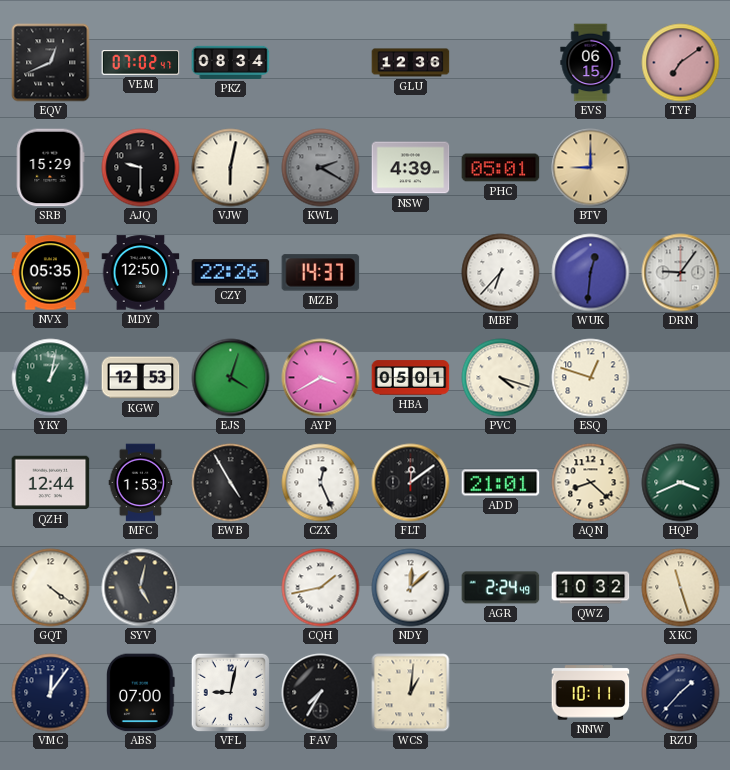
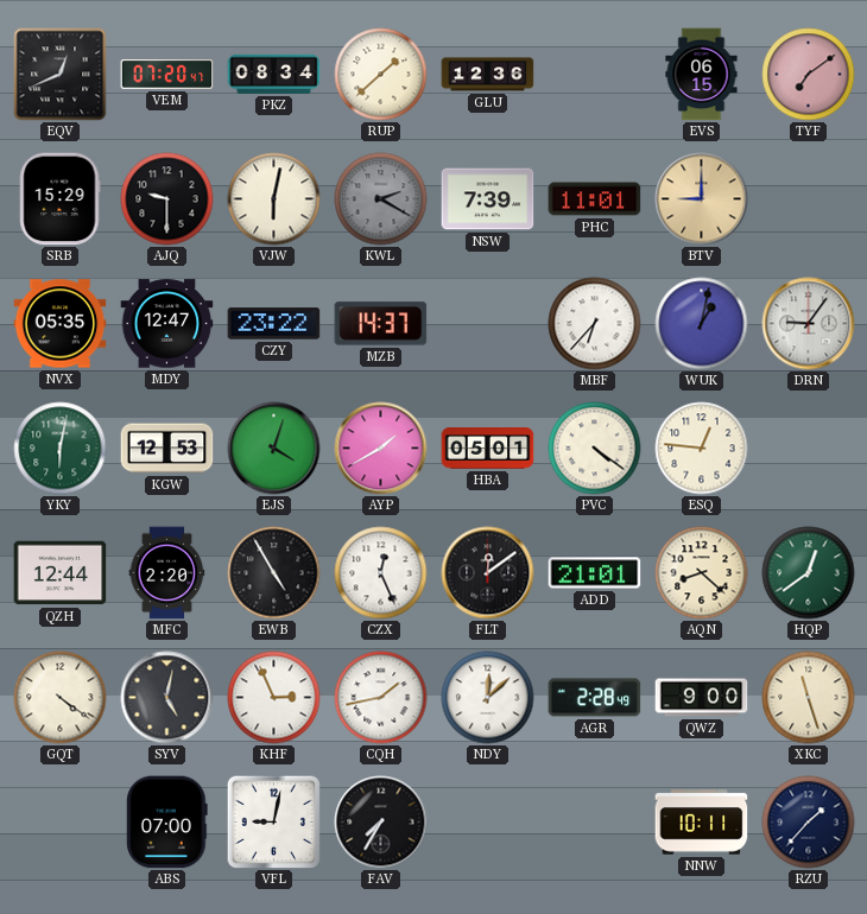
VEM: 07:02 -> 07:20
RUP: none -> 1:38
NSW: 4:39 -> 7:39
PHC: 05:01 -> 11:01
MDY: 12:50 -> 12:47
CZY: 22:26 -> 23:22
WUK: 12:31 -> 1:02
YKY: 1:02 -> 6:02
AYP: 3:40 -> 1:40
PVC: 4:18 -> 4:21
ESQ: 12:48 -> 12:46
MFC: 1:53 -> 2:20
HQP: 3:41 -> 12:39
KHF: none -> 2:56
AGR: 2:24 -> 2:28
QWZ: 10:32 -> 9:00
VMC: 12:06 -> none
WCS: 1:01 -> none
